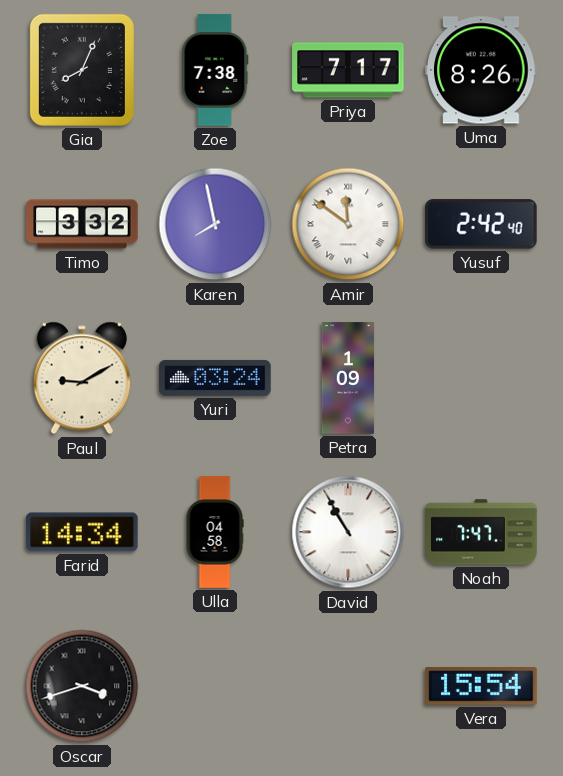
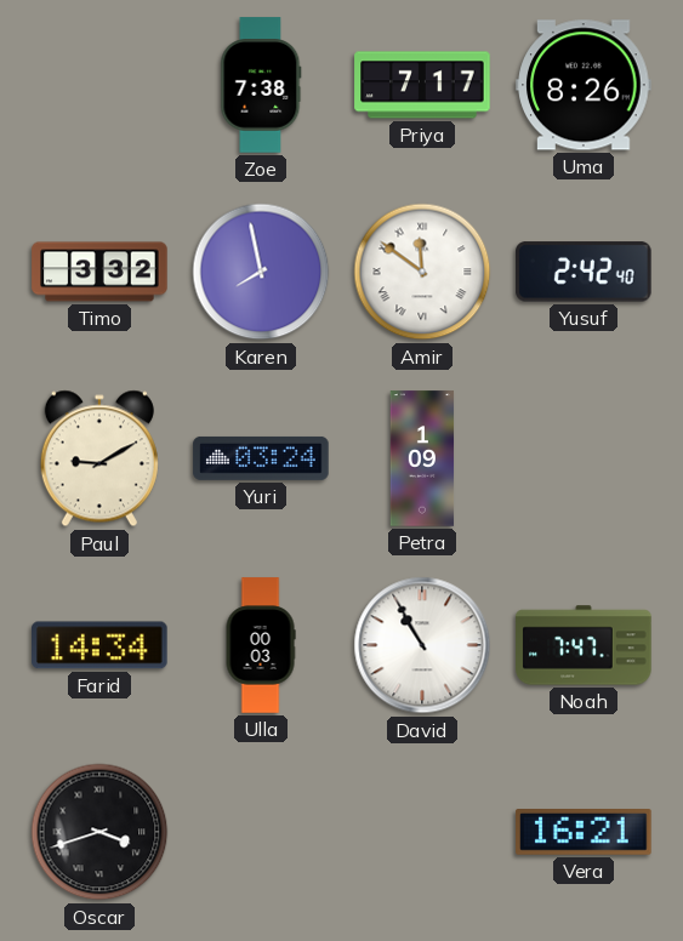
Gia: 8:04 -> none
Ulla: 04:58 -> 00:03
Vera: 15:54 -> 16:21
